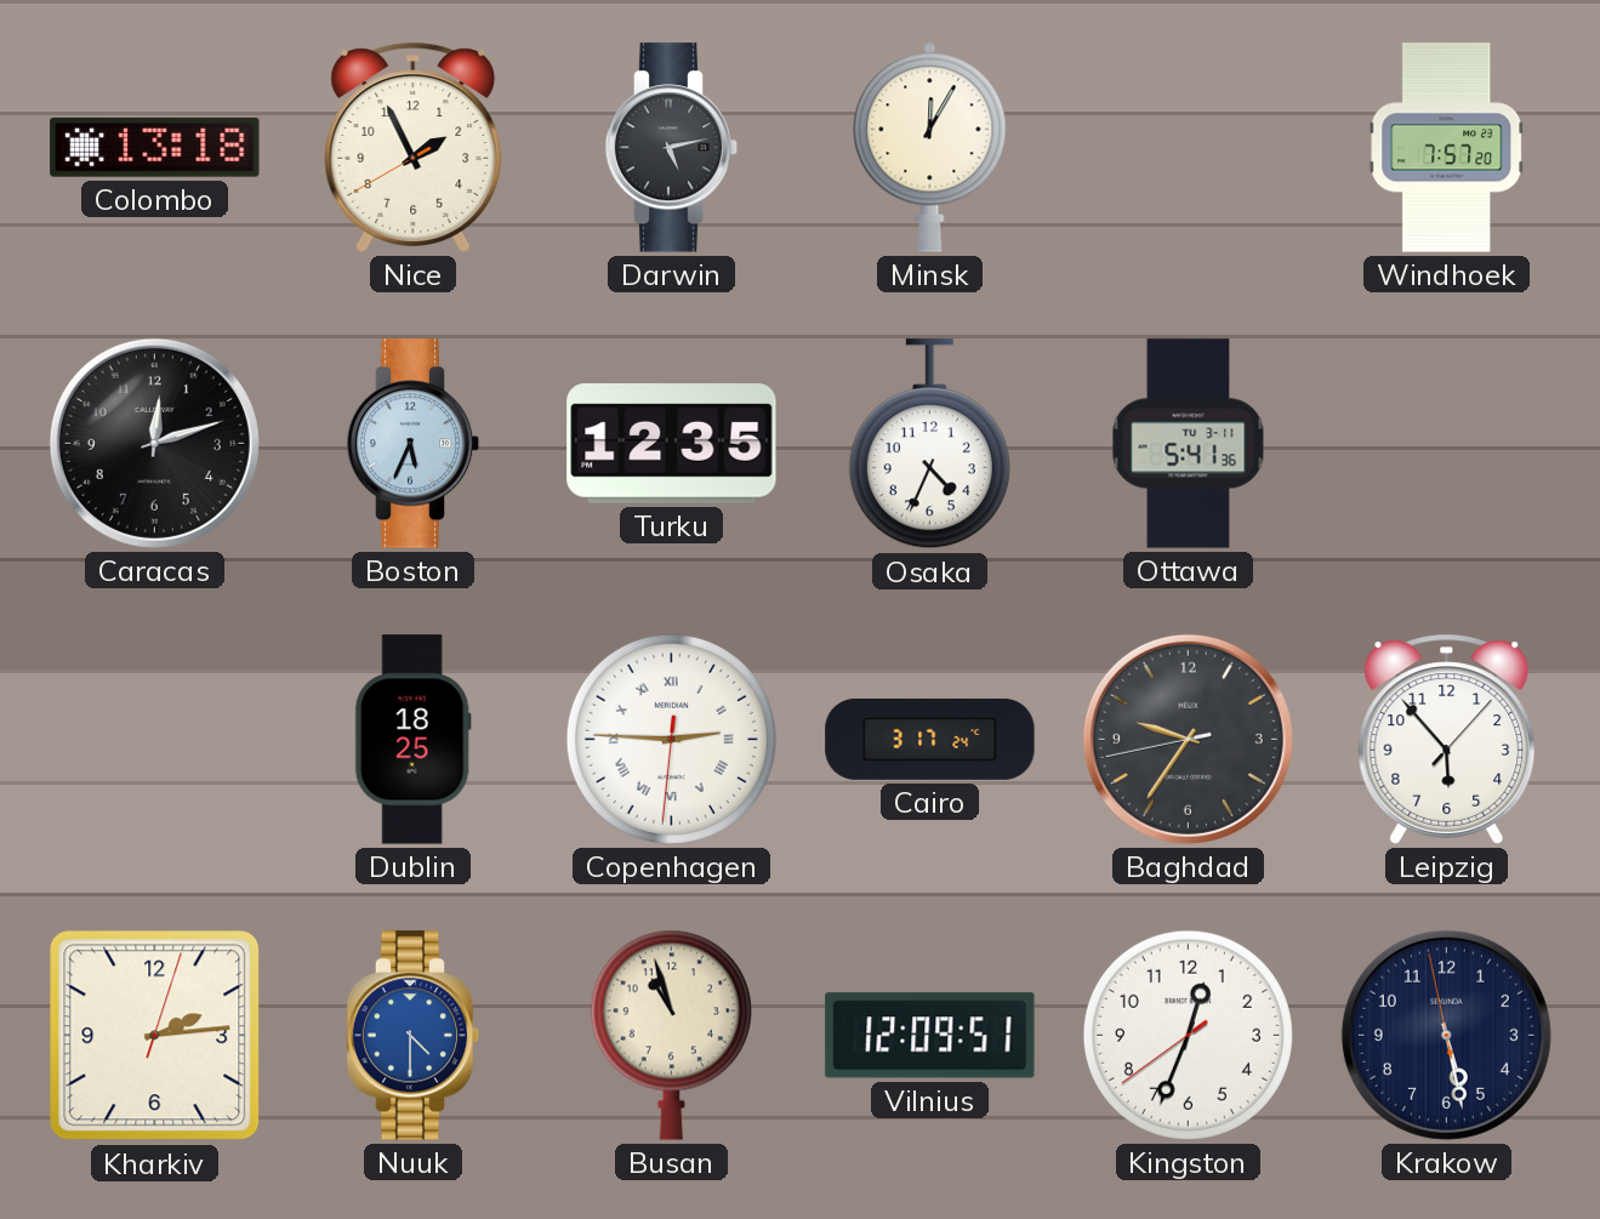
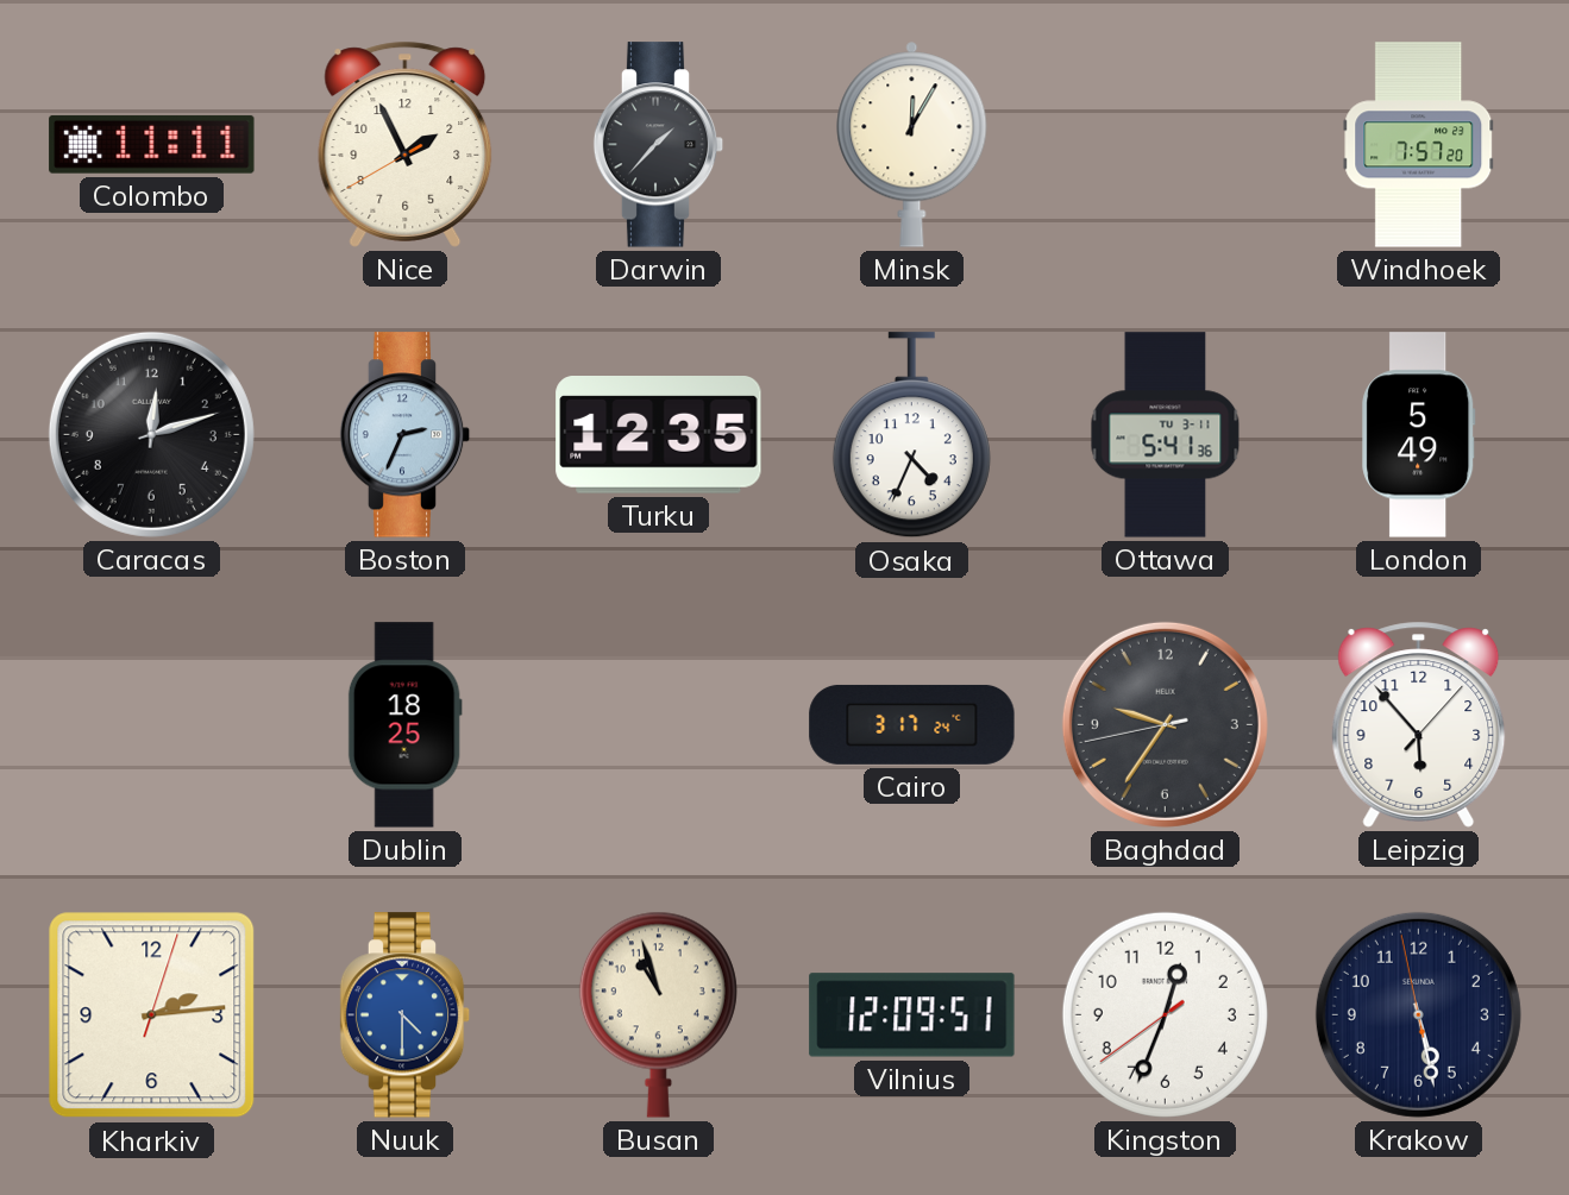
Colombo: 13:18 -> 11:11
Darwin: 5:13 -> 1:37
Boston: 5:34 -> 2:34
London: none -> 5:49
Copenhagen: 2:45 -> none
